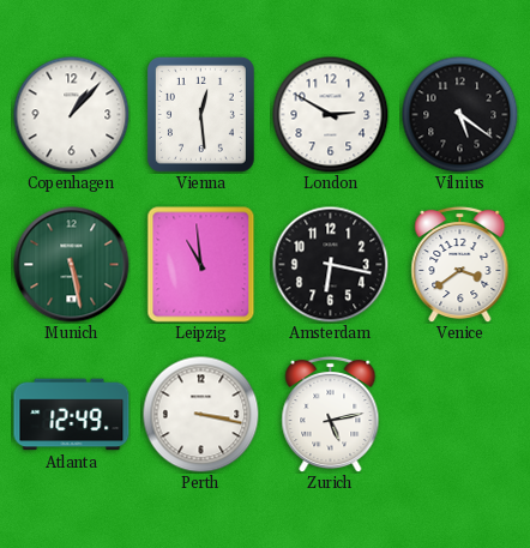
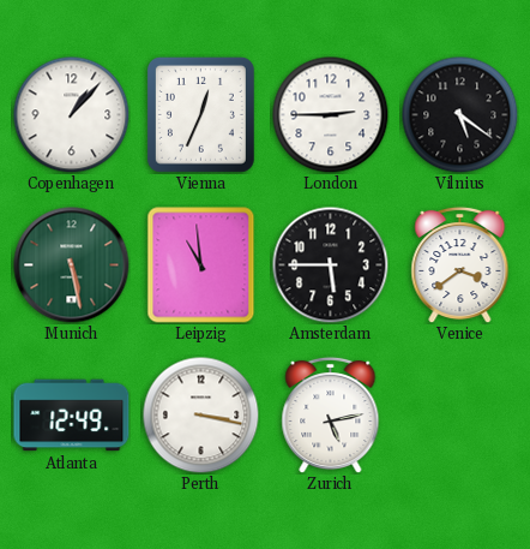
Vienna: 12:29 -> 12:34
London: 2:50 -> 2:45
Amsterdam: 6:17 -> 5:45
